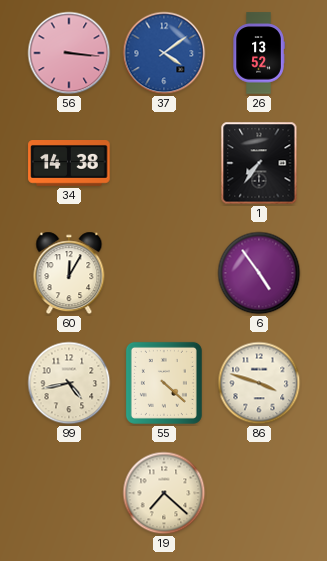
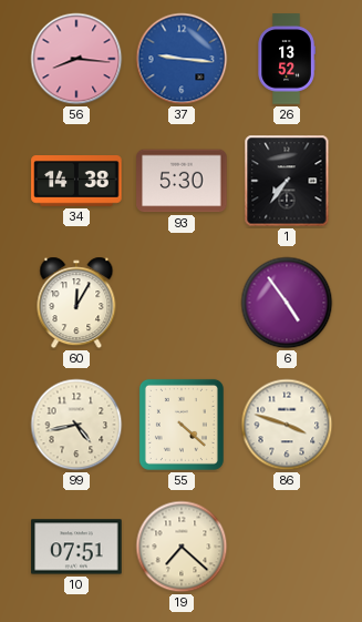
56: 3:16 -> 8:16
37: 4:09 -> 9:16
93: none -> 5:30
10: none -> 07:51
